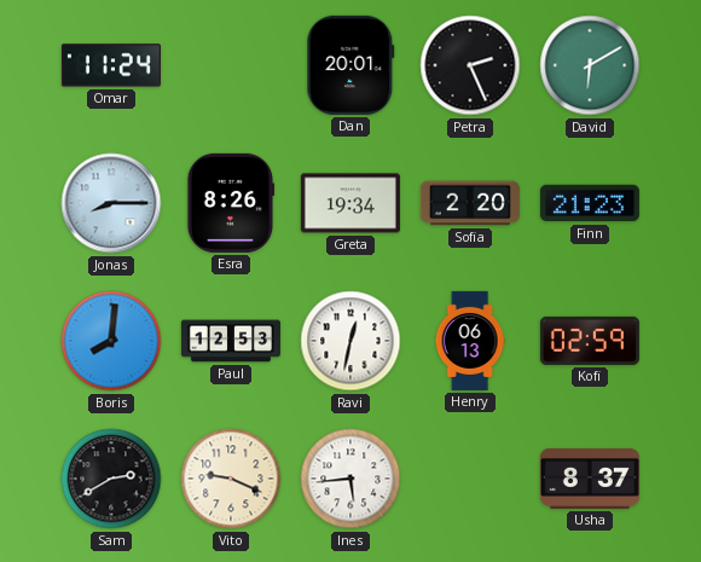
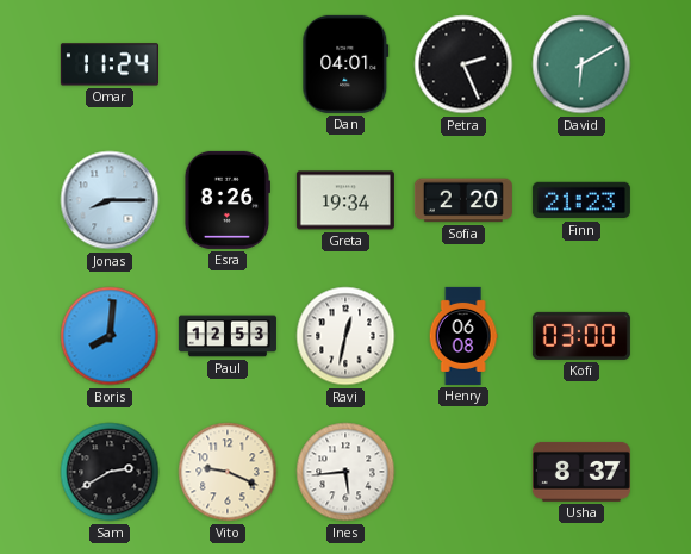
Dan: 20:01 -> 04:01
Henry: 06:13 -> 06:08
Kofi: 02:59 -> 03:00
